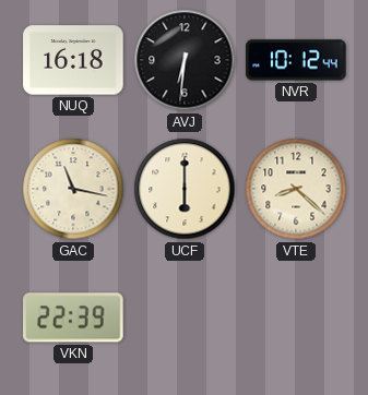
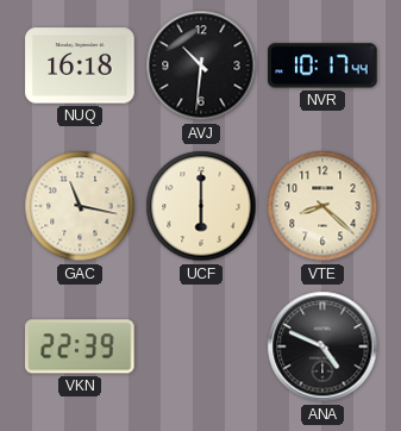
AVJ: 6:31 -> 10:31
NVR: 10:12 -> 10:17
ANA: none -> 4:49
